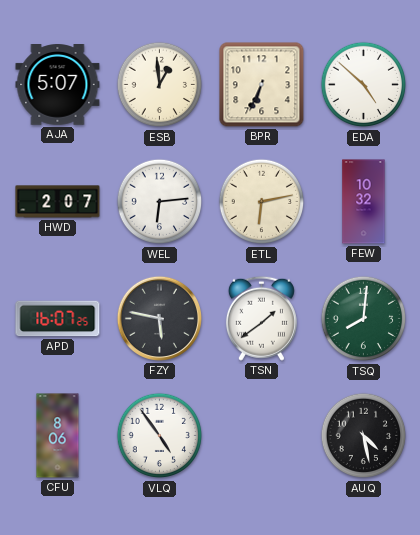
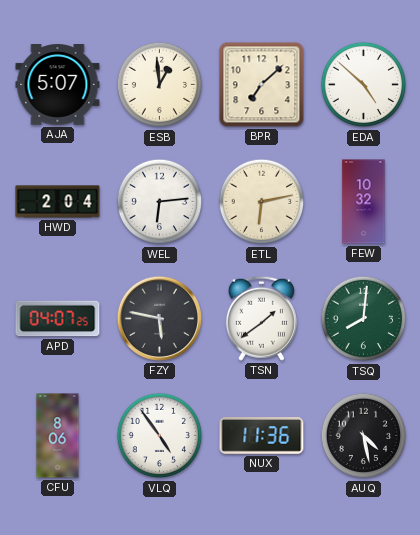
BPR: 6:34 -> 7:08
HWD: 2:07 -> 2:04
APD: 16:07 -> 04:07
NUX: none -> 11:36
